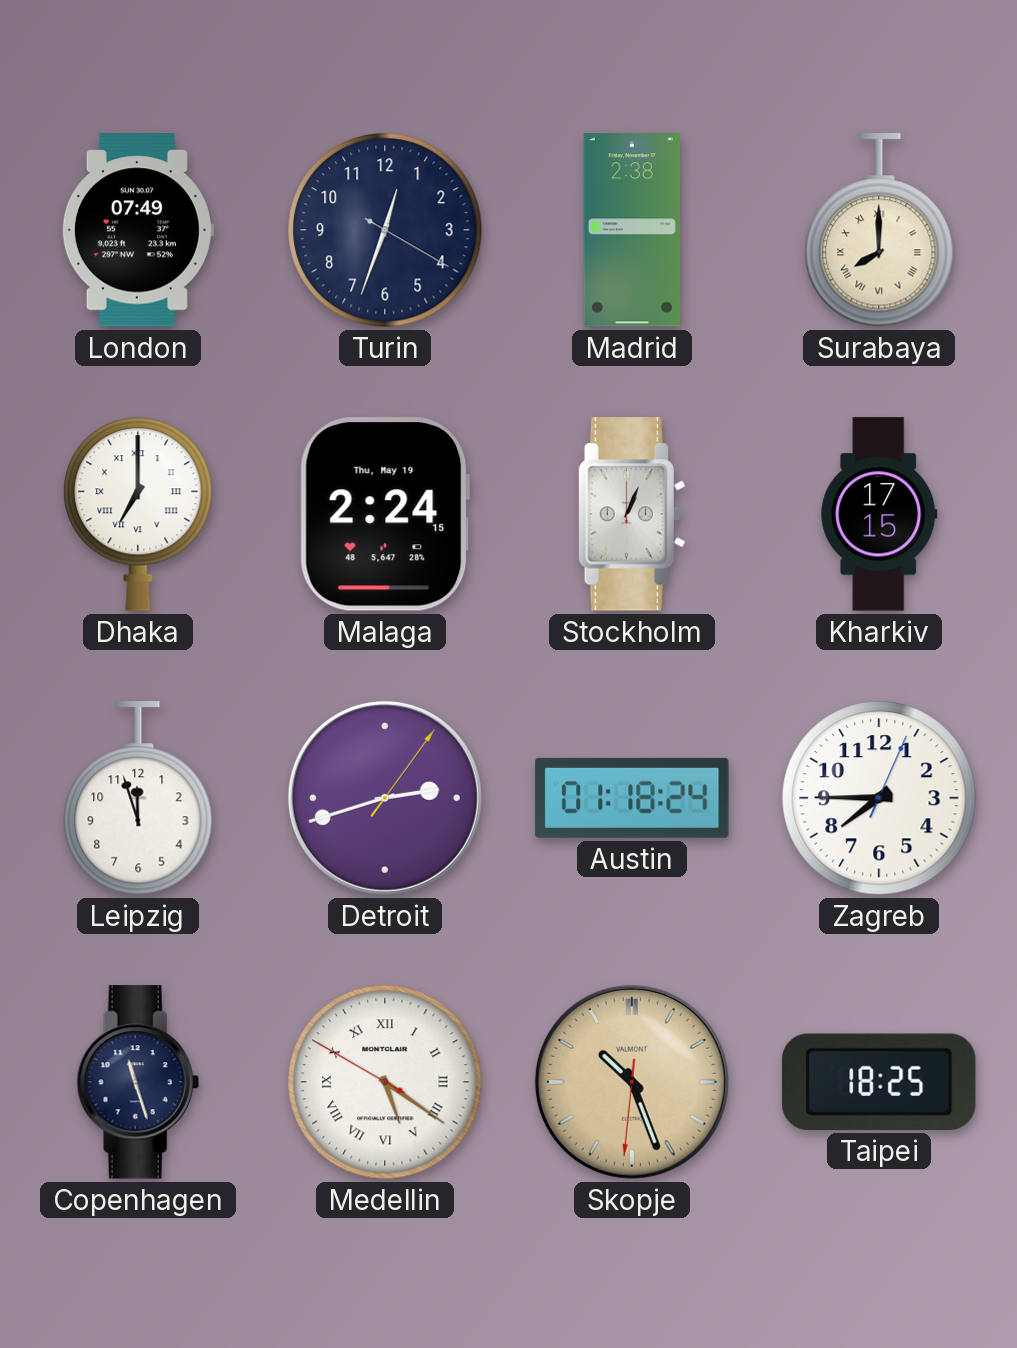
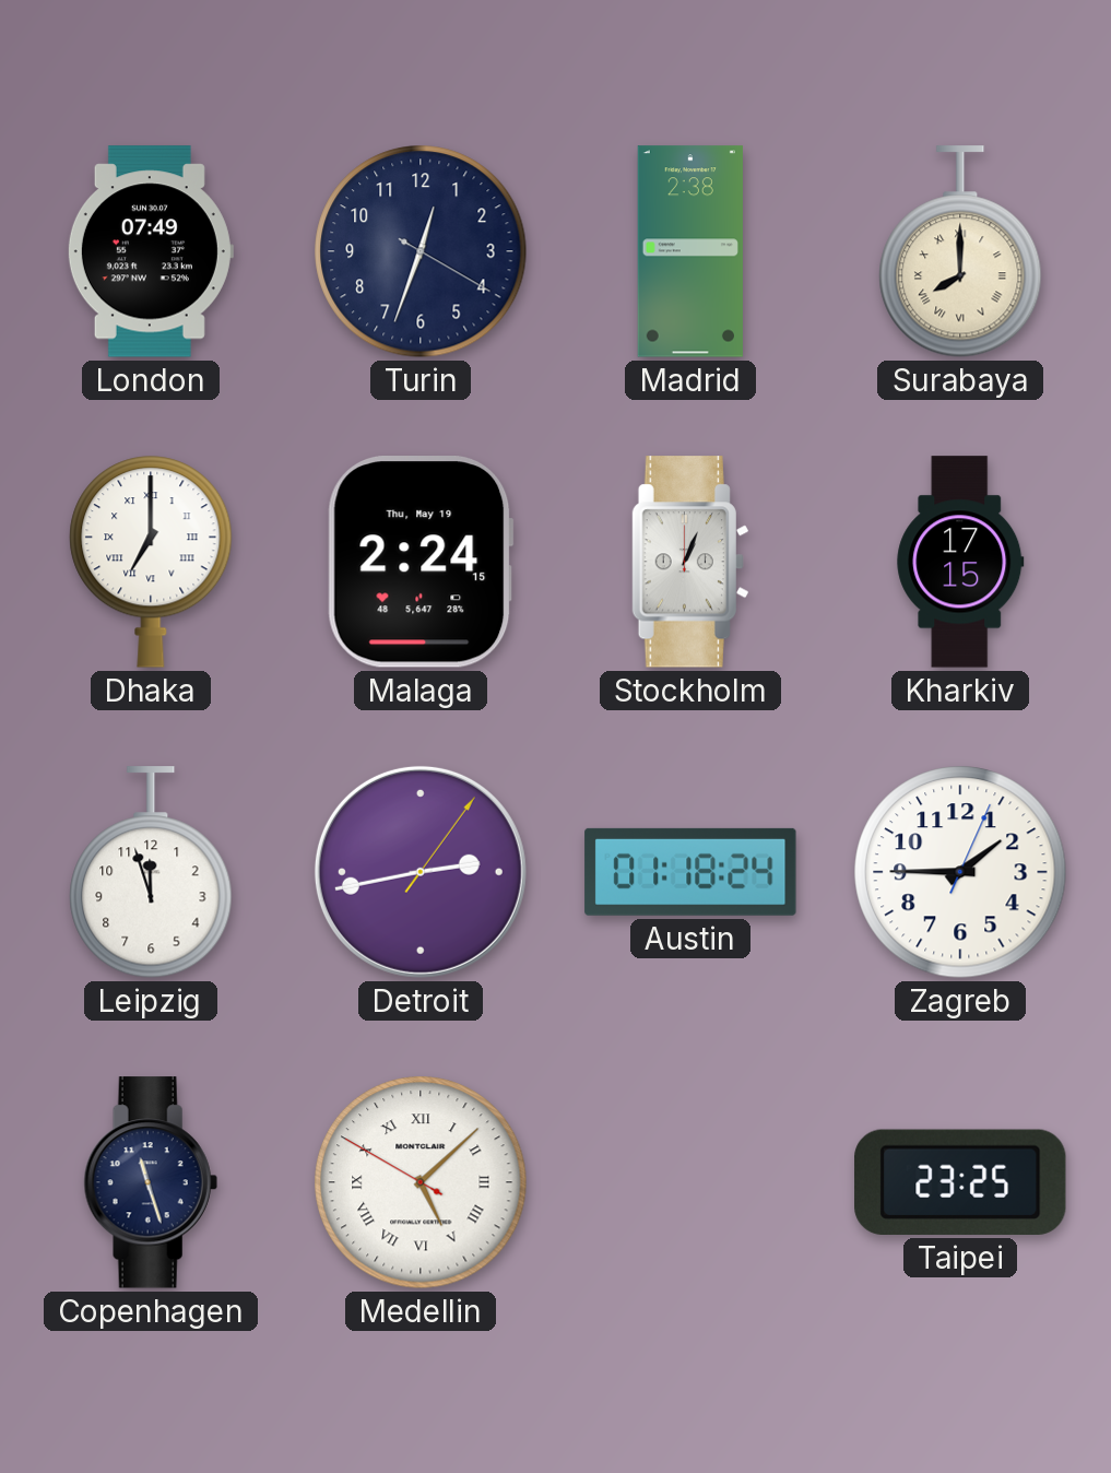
Detroit: 2:42 -> 2:43
Zagreb: 7:45 -> 1:45
Medellin: 5:20 -> 5:07
Skopje: 10:26 -> none
Taipei: 18:25 -> 23:25
